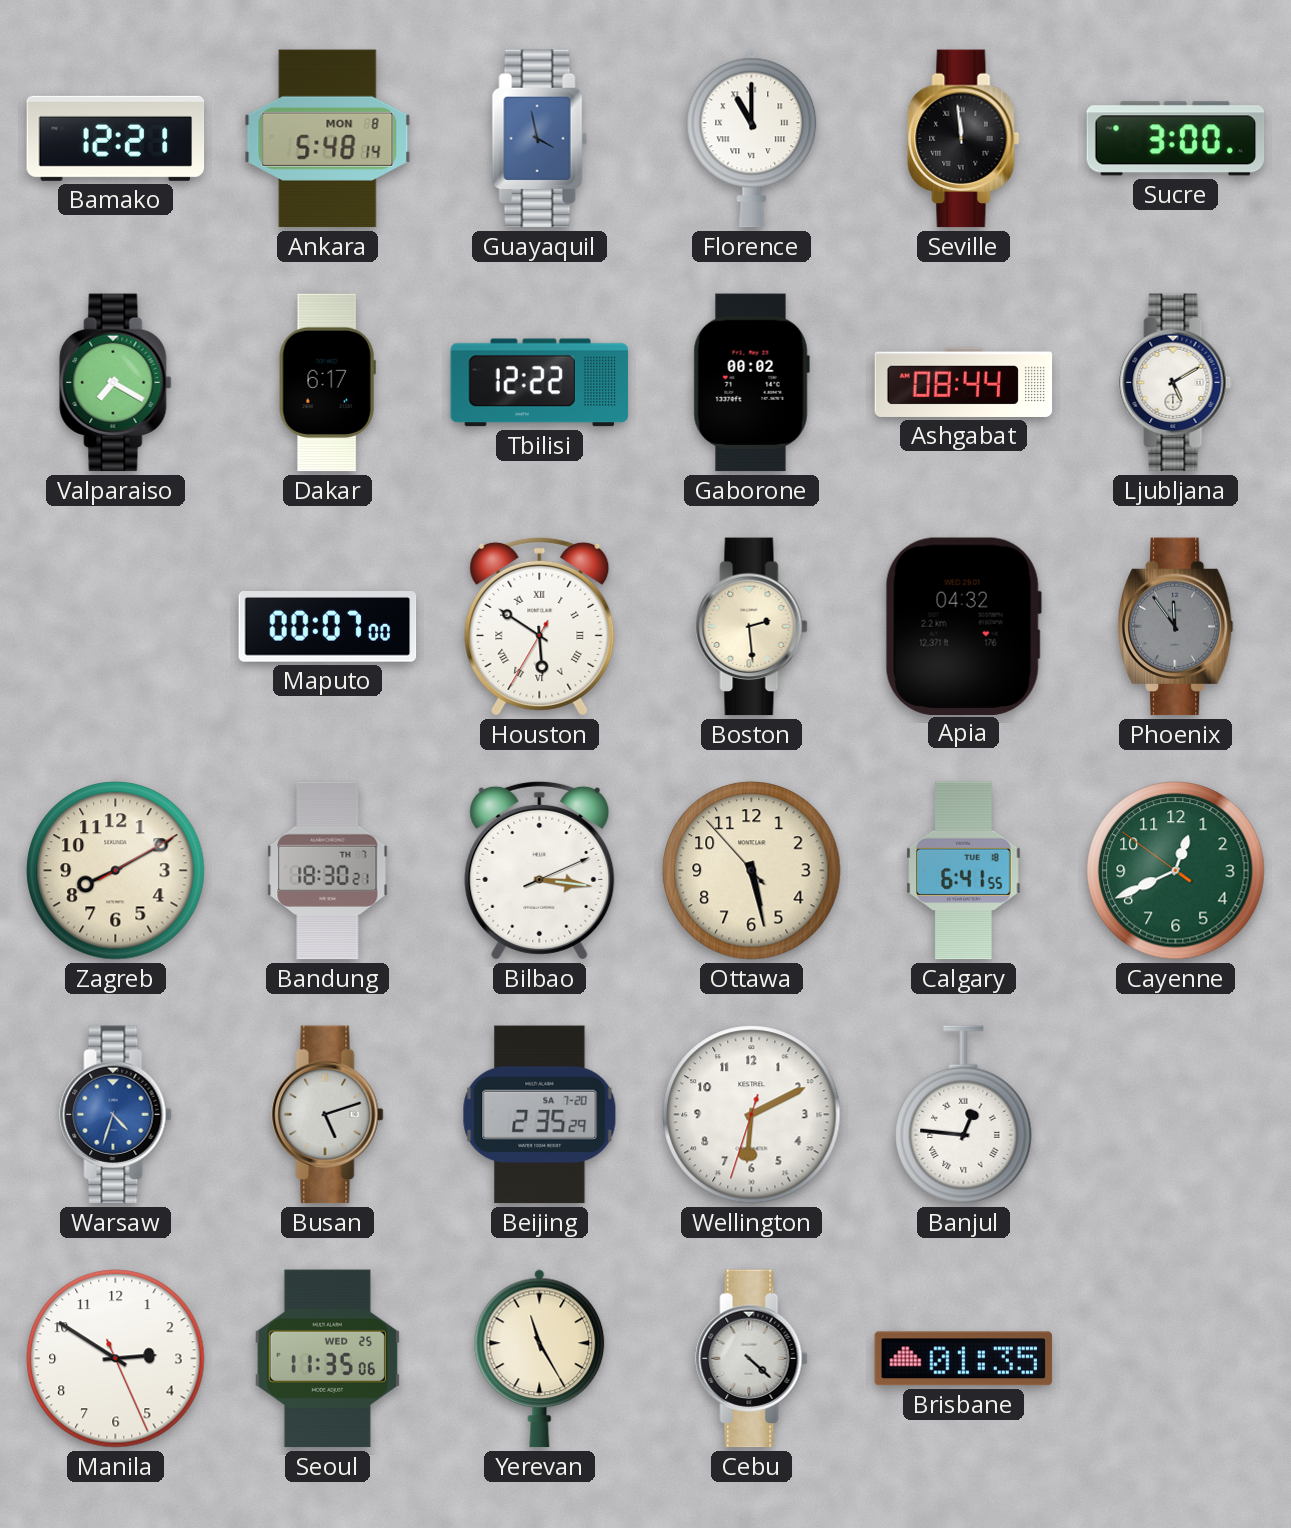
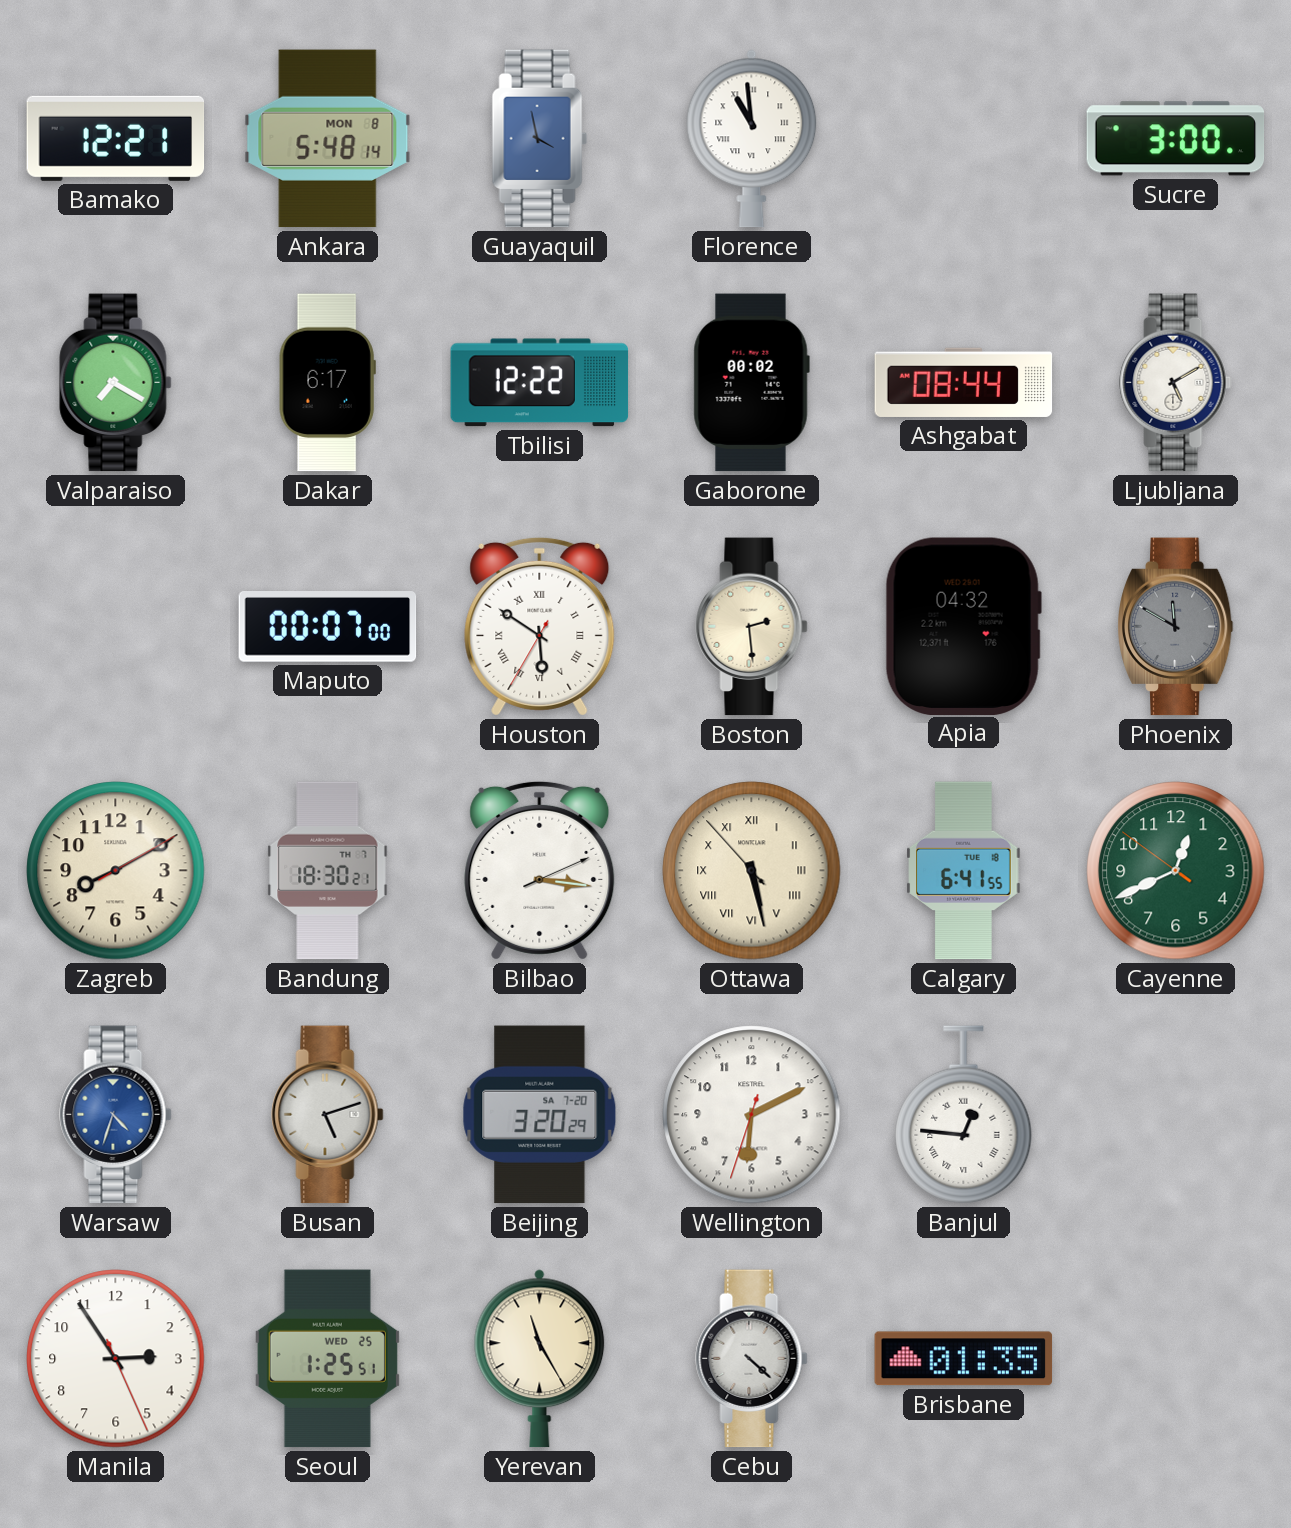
Florence: 11:00 -> 10:59
Seville: 11:59 -> none
Phoenix: 11:54 -> 11:50
Ottawa numerals: Arabic -> Roman
Beijing: 2:35 -> 3:20
Manila: 2:50 -> 2:54
Seoul: 11:35 -> 1:25
